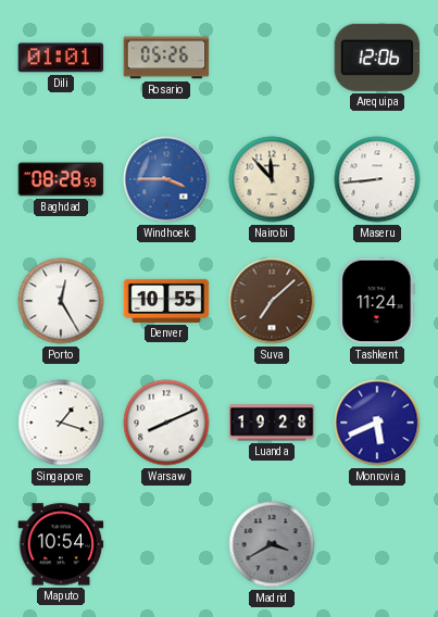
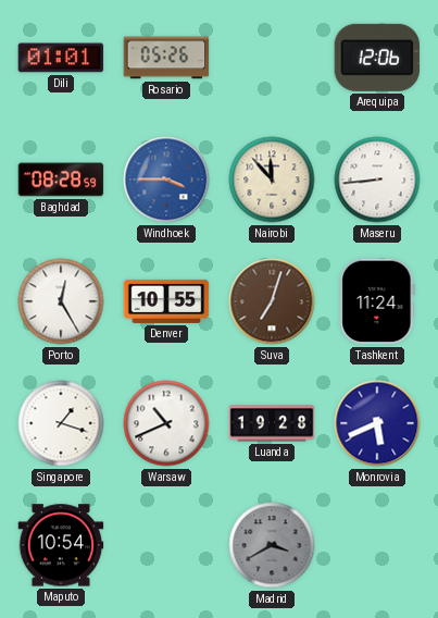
Suva: 7:08 -> 7:03
Warsaw: 8:11 -> 10:41
